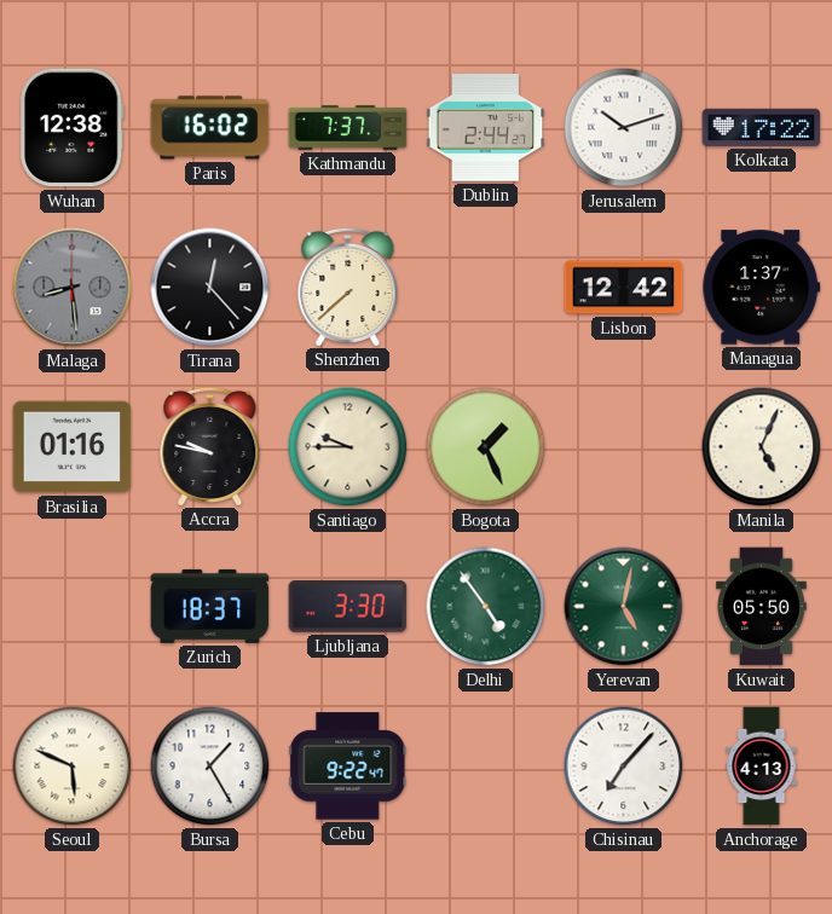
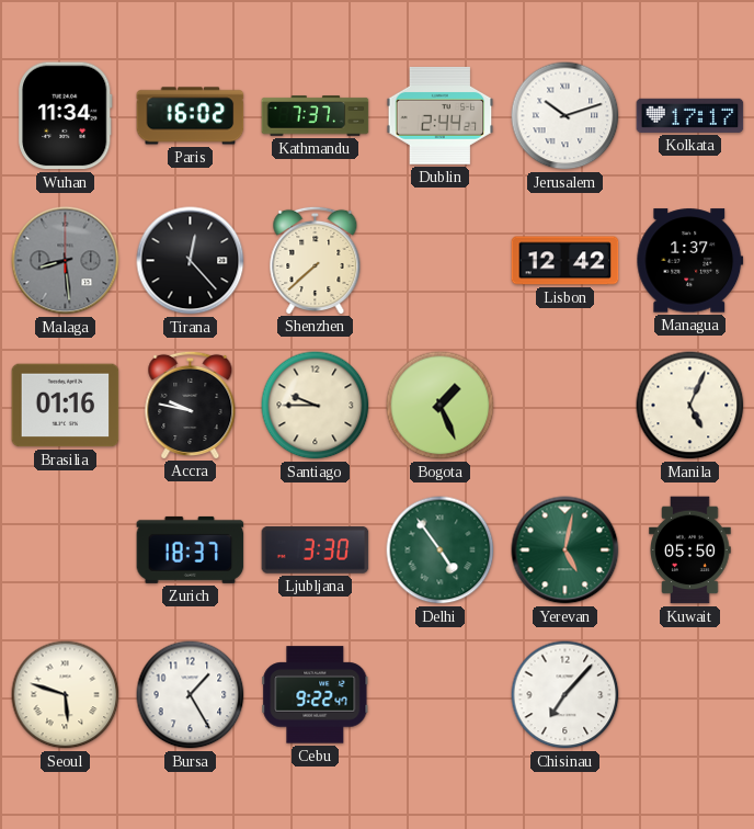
Wuhan: 12:38 -> 11:34
Kolkata: 17:22 -> 17:17
Seoul: 5:49 -> 5:48
Anchorage: 4:13 -> none
